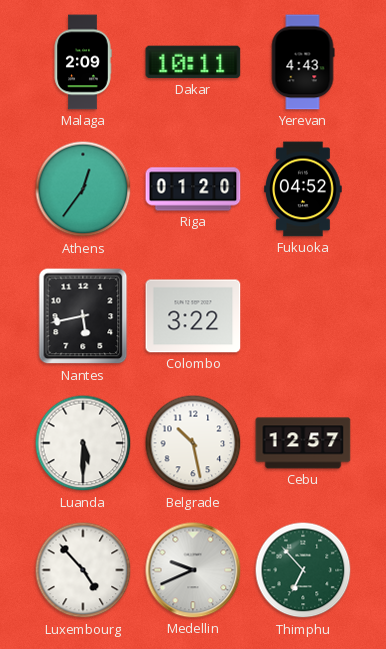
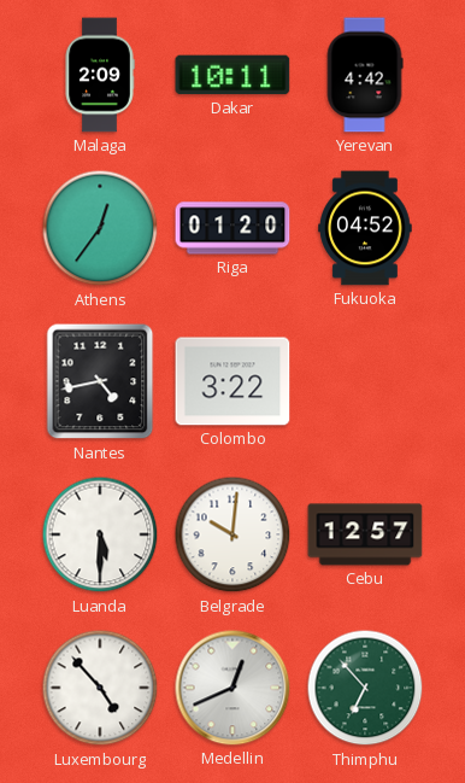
Yerevan: 4:43 -> 4:42
Nantes: 5:43 -> 4:43
Belgrade: 10:28 -> 10:01
Medellin: 9:41 -> 12:41
